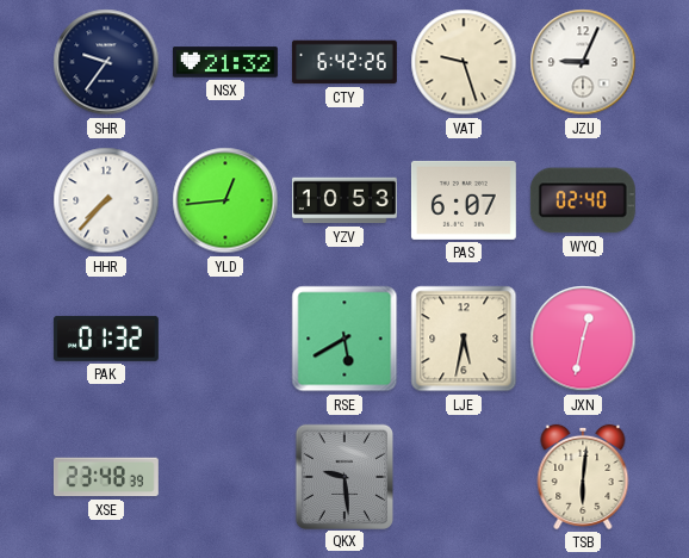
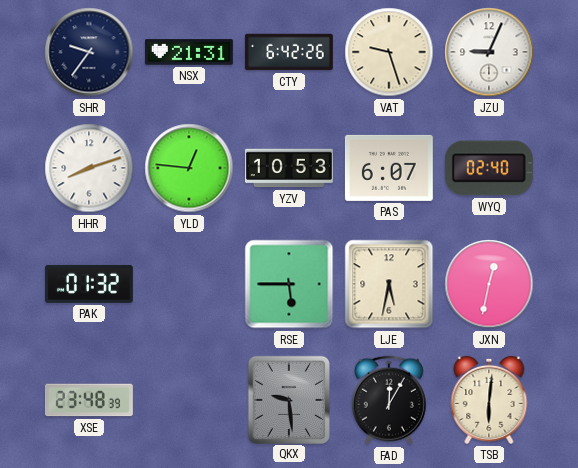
NSX: 21:32 -> 21:31
HHR: 7:37 -> 8:12
YLD: 12:44 -> 12:46
RSE: 5:40 -> 5:45
FAD: none -> 12:05
